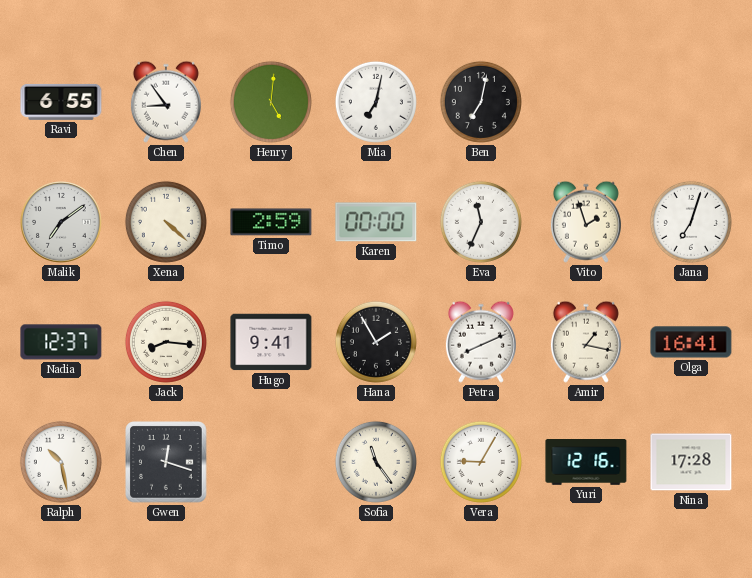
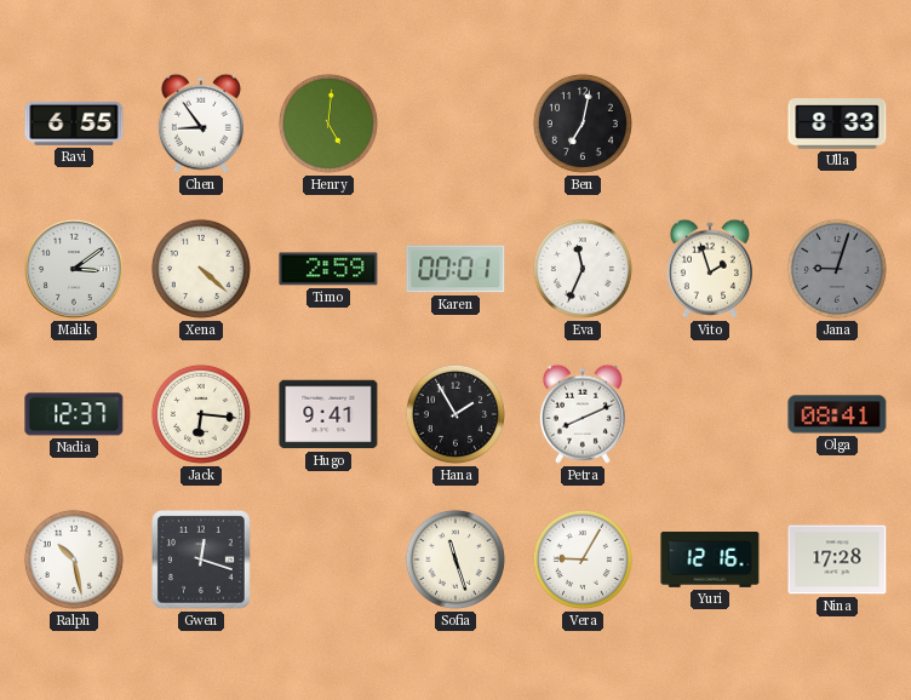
Mia: 7:02 -> none
Ulla: none -> 8:33
Malik: 7:09 -> 3:09
Karen: 00:00 -> 00:01
Jana: 7:03 -> 9:03
Jana dial: white -> grey
Jack: 8:16 -> 6:16
Amir: 1:17 -> none
Olga: 16:41 -> 08:41
Sofia: 11:24 -> 11:27
